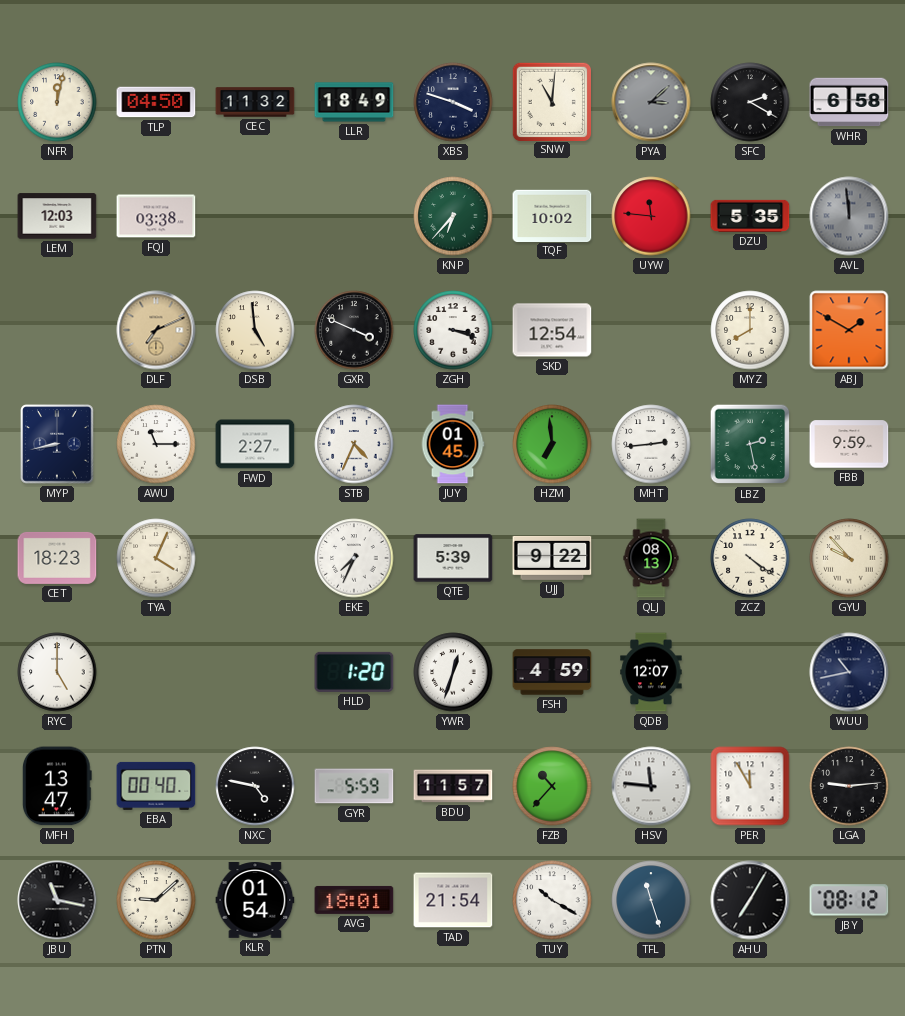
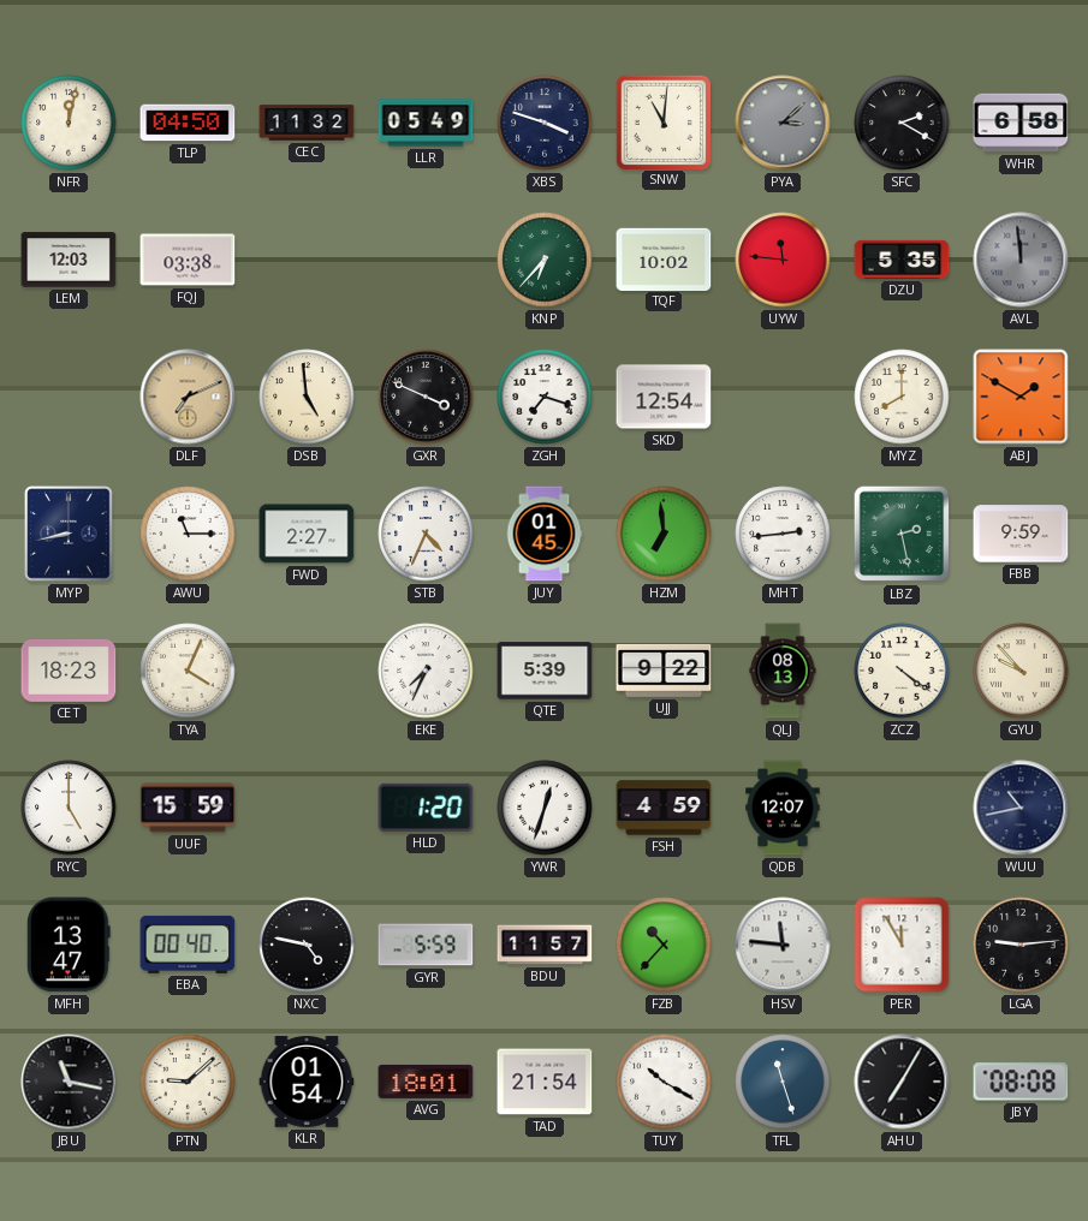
LLR: 18:49 -> 05:49
ZGH: 3:18 -> 7:18
UUF: none -> 15:59
JBY: 08:12 -> 08:08
